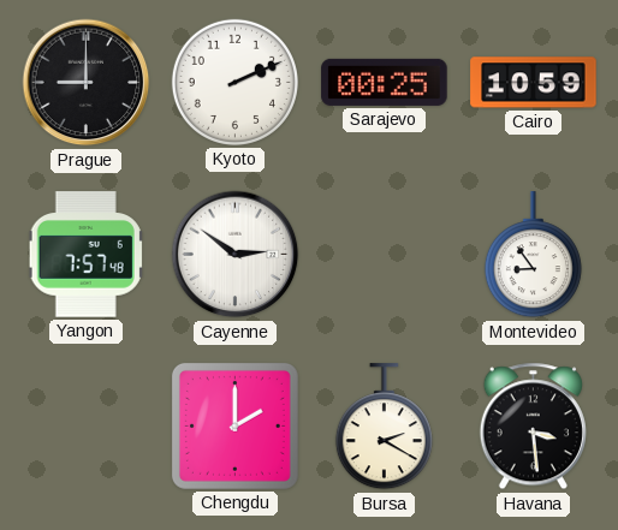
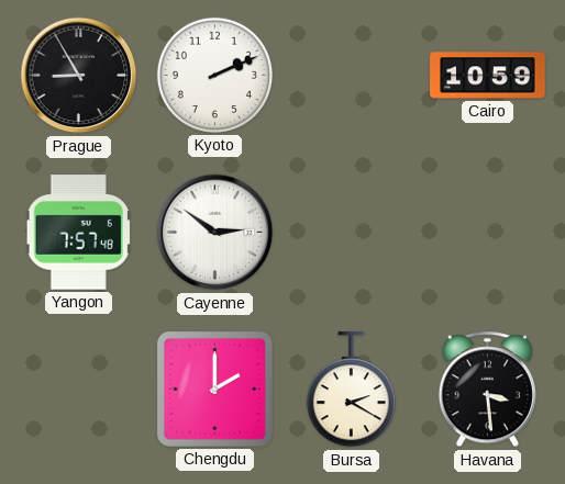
Prague: 9:00 -> 8:55
Sarajevo: 00:25 -> none
Montevideo: 8:54 -> none
